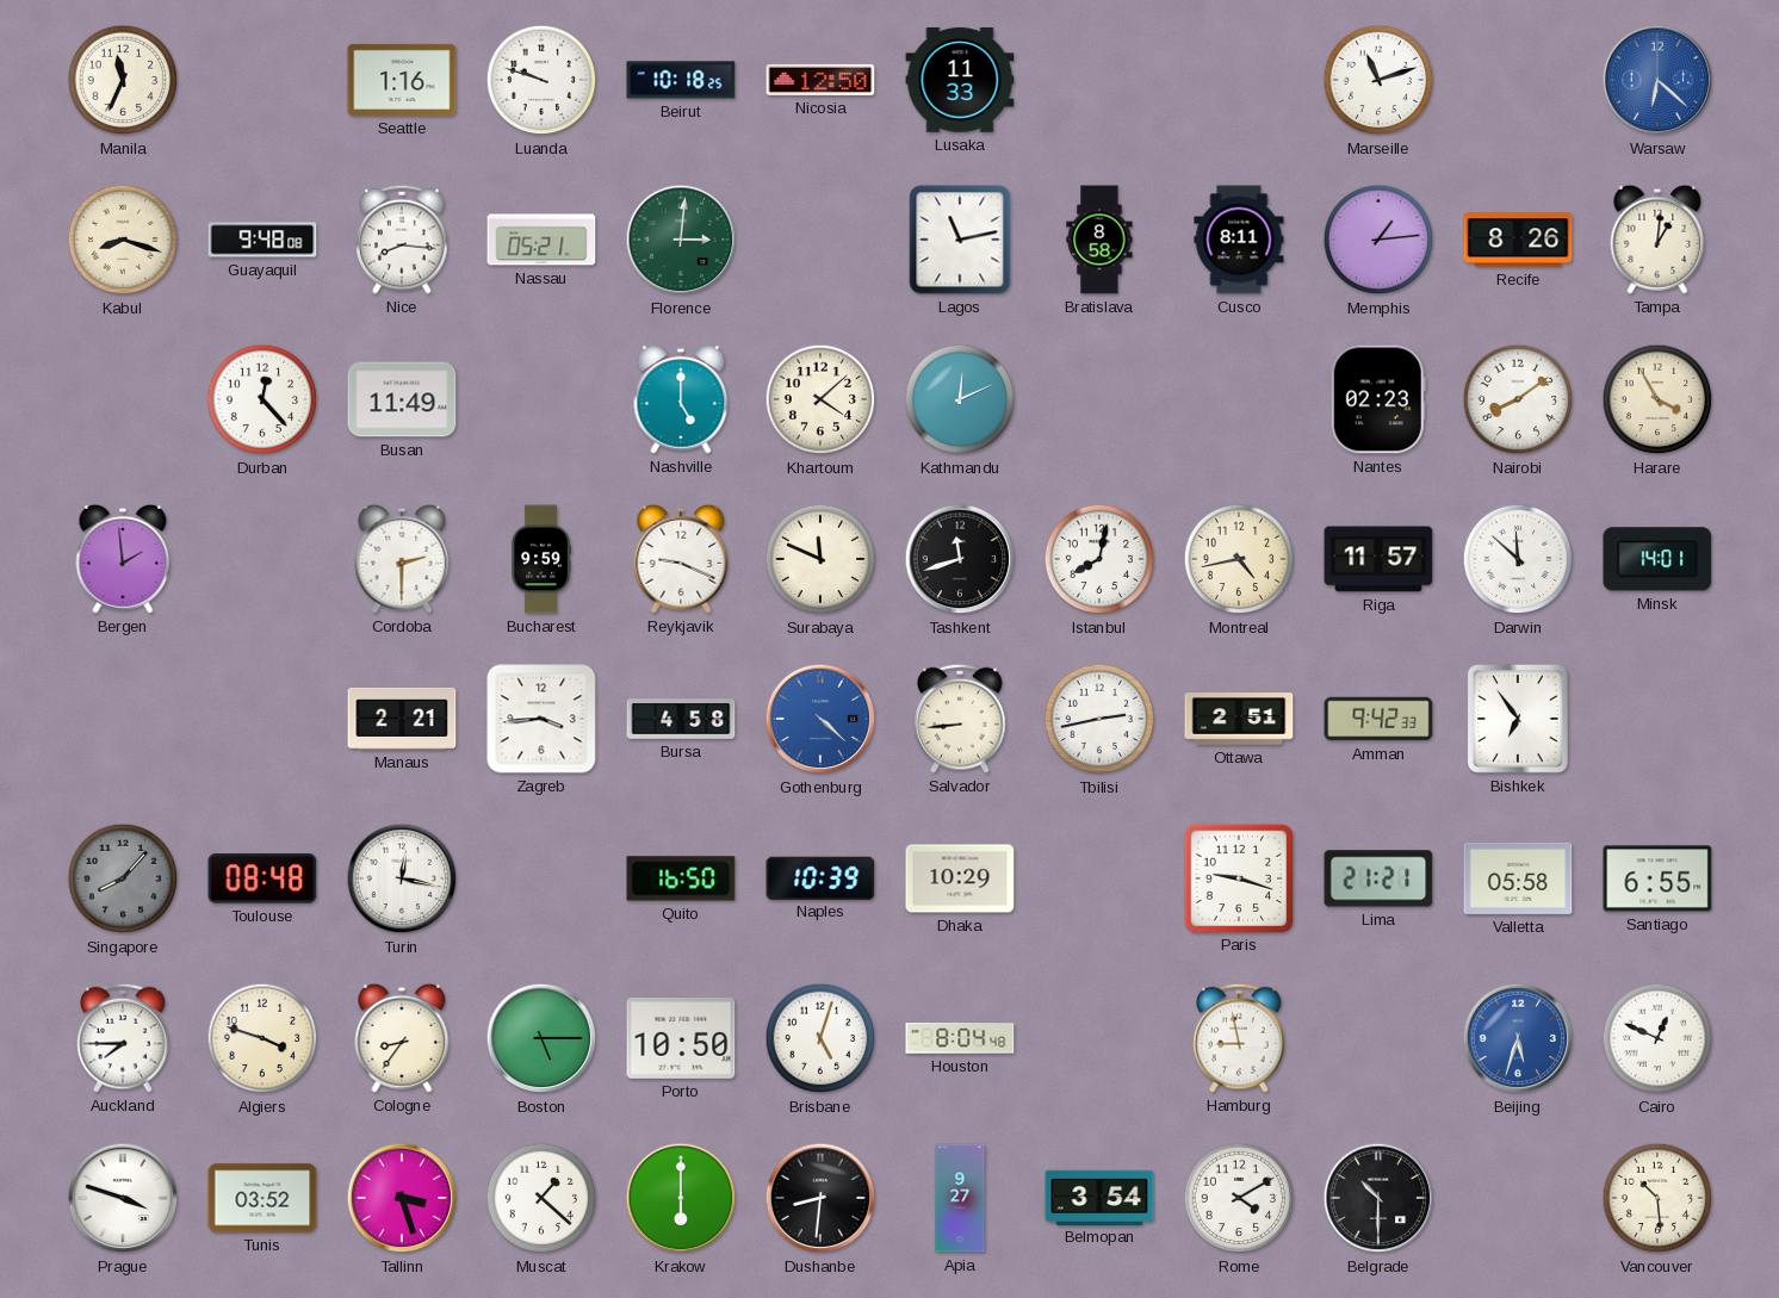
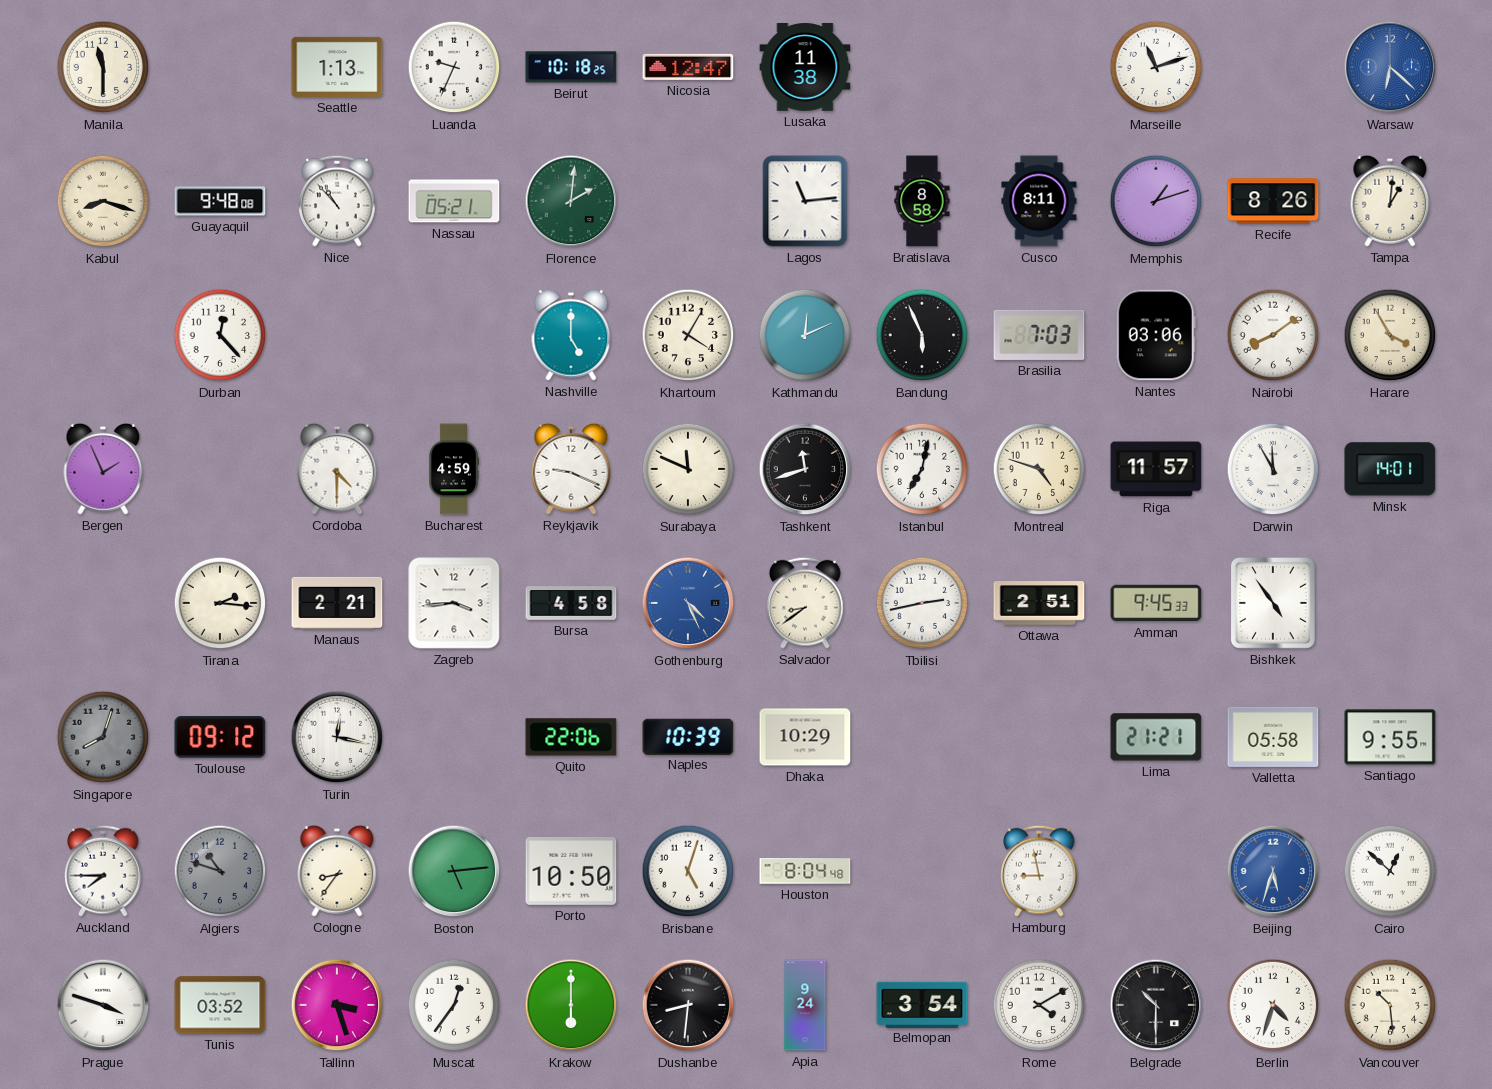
Manila: 11:34 -> 11:30
Seattle: 1:16 -> 1:13
Luanda: 9:48 -> 9:34
Nicosia: 12:50 -> 12:47
Lusaka: 11:33 -> 11:38
Nice: 8:16 -> 10:53
Florence: 3:01 -> 2:01
Lagos: 11:13 -> 11:14
Memphis: 1:14 -> 1:12
Busan: 11:49 -> none
Khartoum: 4:08 -> 4:05
Bandung: none -> 5:56
Brasilia: none -> 7:03
Nantes: 02:23 -> 03:06
Bergen: 1:59 -> 1:56
Cordoba: 2:30 -> 4:30
Bucharest: 9:59 -> 4:59
Istanbul: 8:02 -> 7:02
Montreal: 4:43 -> 4:48
Darwin: 11:52 -> 11:55
Tirana: none -> 2:16
Gothenburg: 4:22 -> 4:26
Salvador: 8:44 -> 8:39
Amman: 9:42 -> 9:45
Bishkek: 6:54 -> 4:54
Singapore: 8:07 -> 8:03
Toulouse: 08:48 -> 09:12
Quito: 16:50 -> 22:06
Paris: 9:18 -> none
Santiago: 6:55 -> 9:55
Algiers: 3:48 -> 10:48
Algiers dial: cream -> grey
Boston: 5:15 -> 5:14
Cairo: 12:49 -> 12:52
Muscat: 1:22 -> 12:36
Apia: 9:27 -> 9:24
Berlin: none -> 4:33
